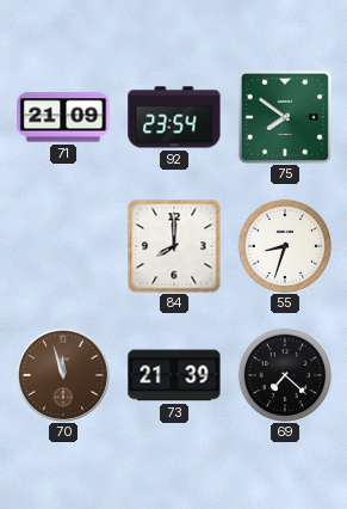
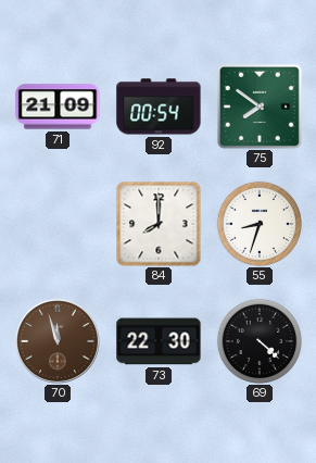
92: 23:54 -> 00:54
73: 21:39 -> 22:30
69: 7:22 -> 4:22
